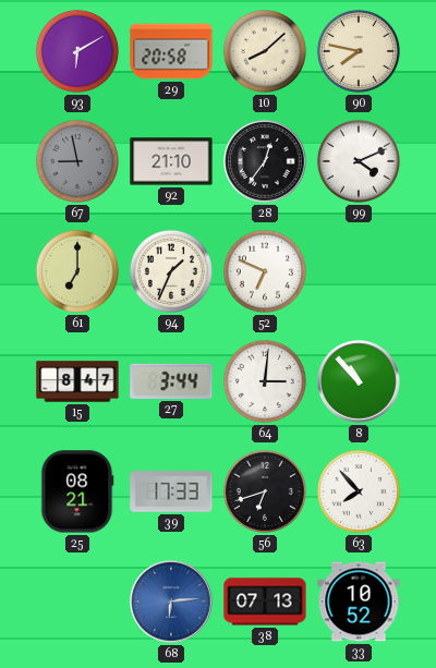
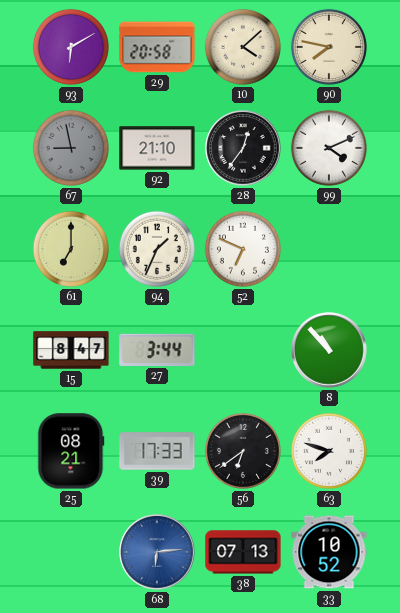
10: 8:08 -> 4:08
64: 3:01 -> none
56: 6:42 -> 6:39
63: 7:53 -> 7:48
